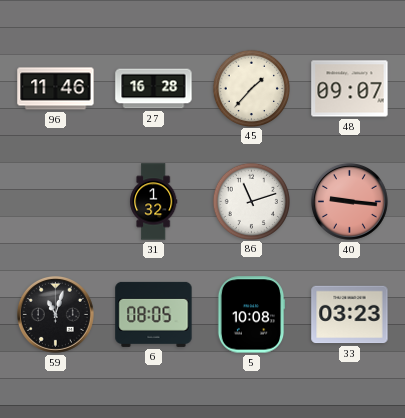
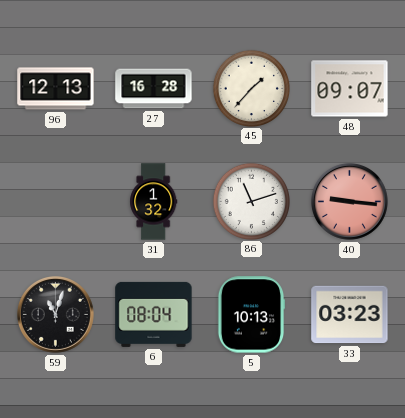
96: 11:46 -> 12:13
6: 08:05 -> 08:04
5: 10:08 -> 10:13
